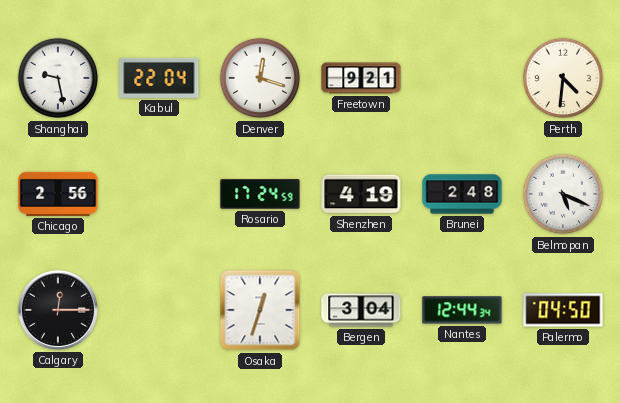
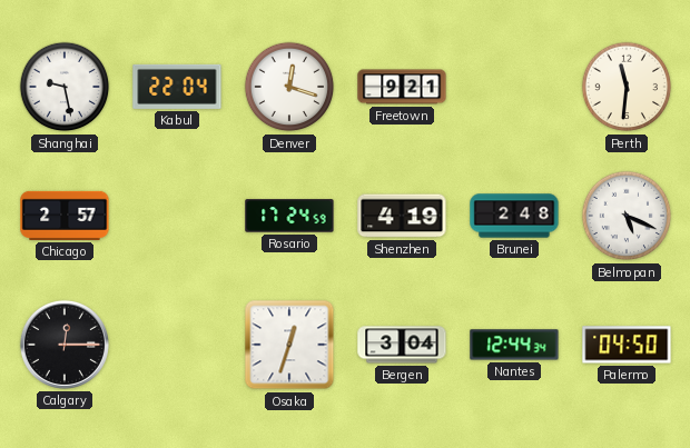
Perth: 4:31 -> 11:31
Chicago: 2:56 -> 2:57
